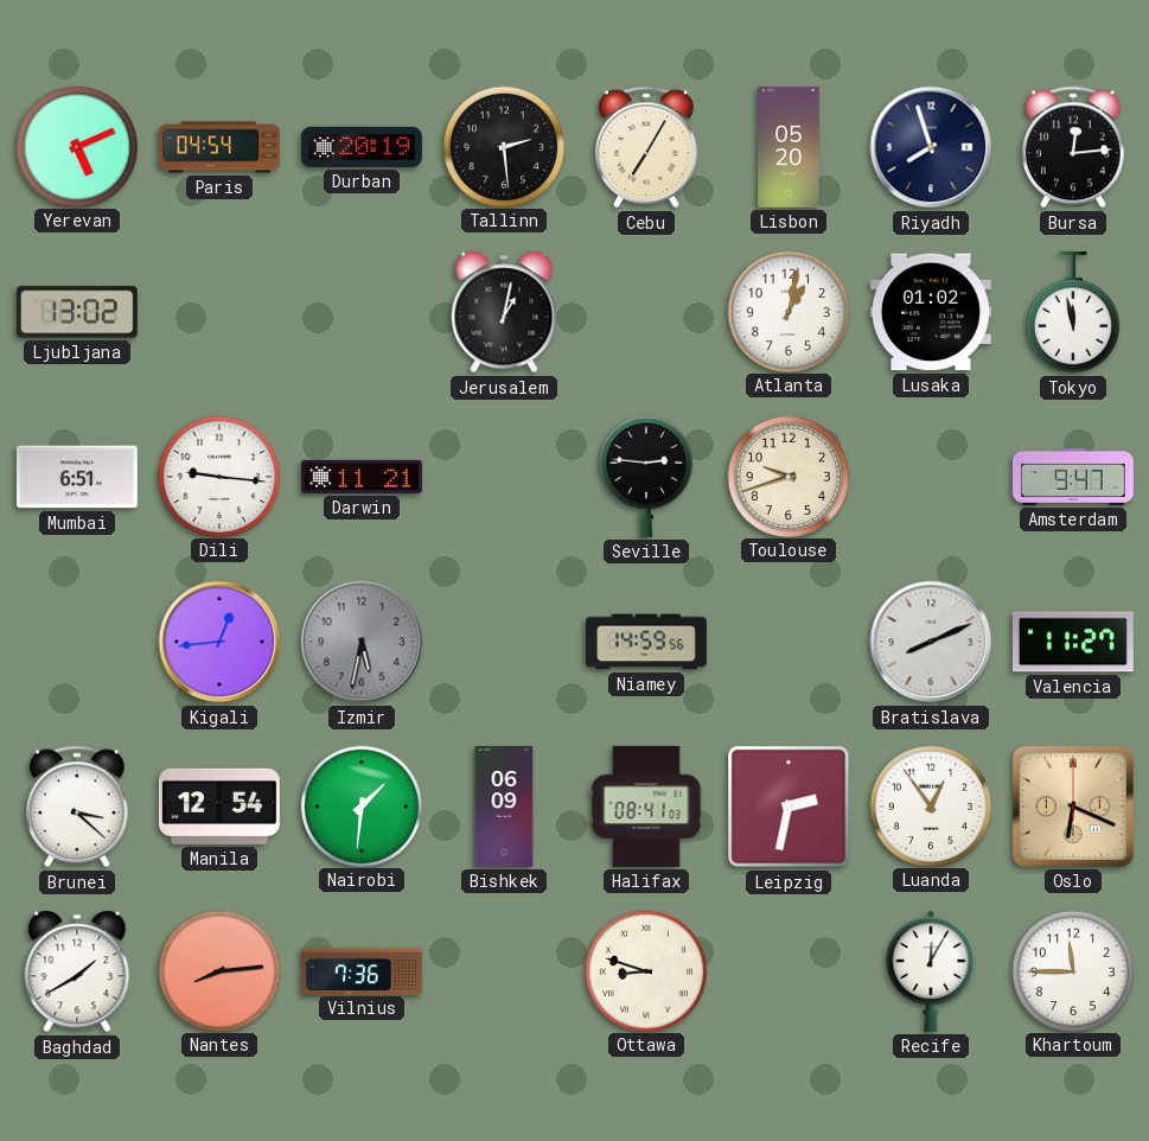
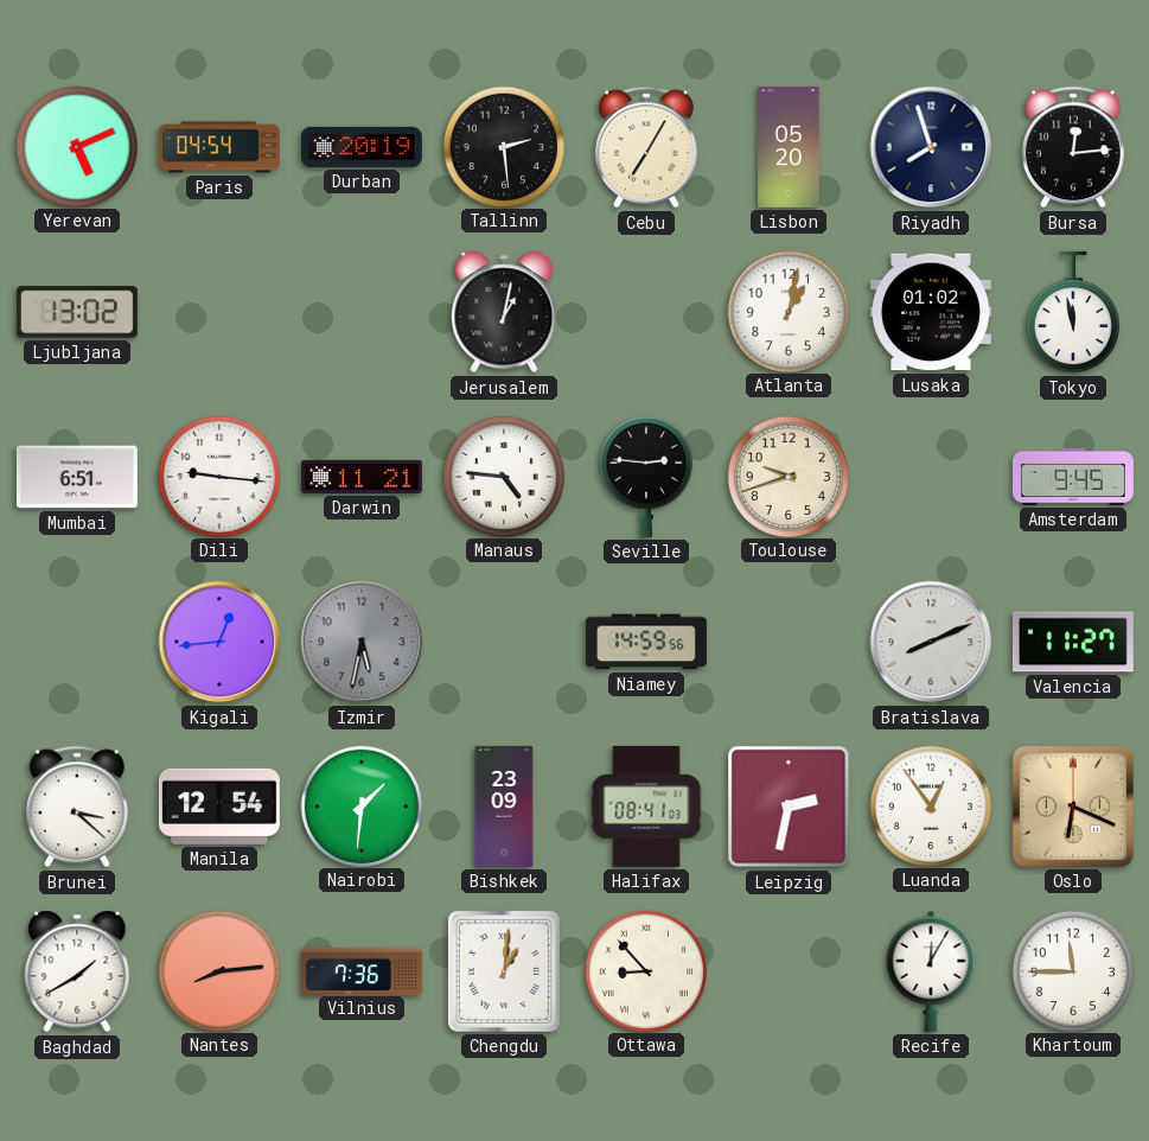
Manaus: none -> 4:46
Amsterdam: 9:47 -> 9:45
Bishkek: 06:09 -> 23:09
Chengdu: none -> 1:01
Ottawa: 8:48 -> 8:53
